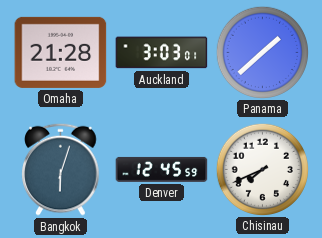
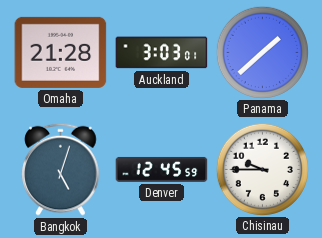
Bangkok: 6:03 -> 5:03
Chisinau: 7:41 -> 9:45
